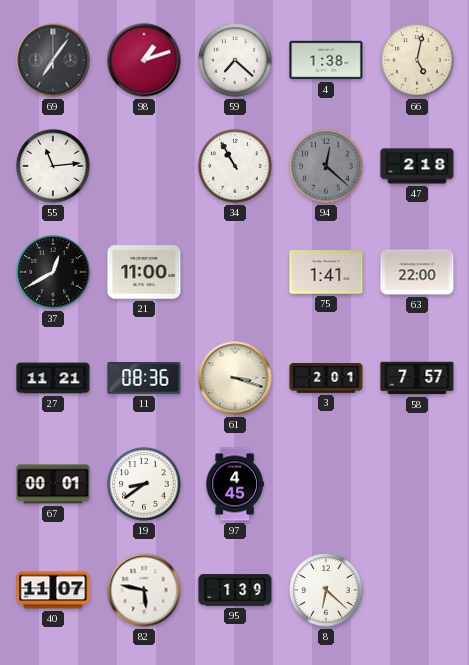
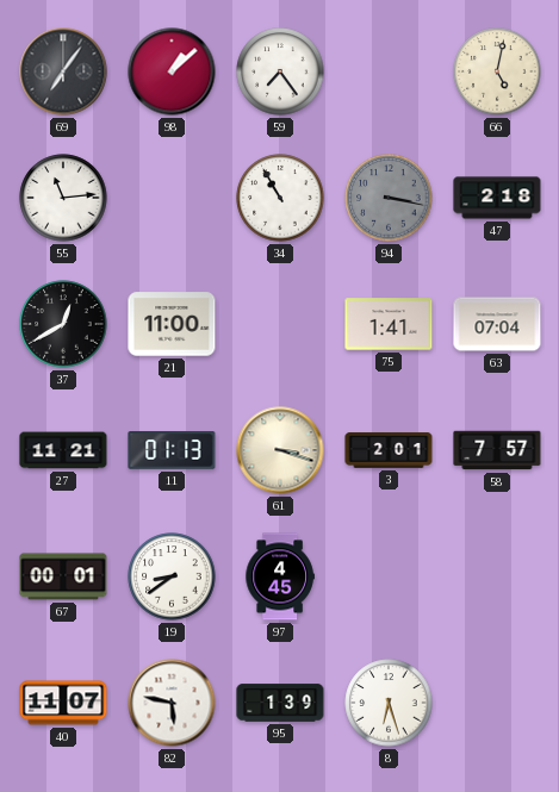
98: 1:12 -> 1:08
59: 7:22 -> 7:24
4: 1:38 -> none
94: 12:22 -> 3:17
63: 22:00 -> 07:04
11: 08:36 -> 01:13
8: 6:22 -> 6:27
